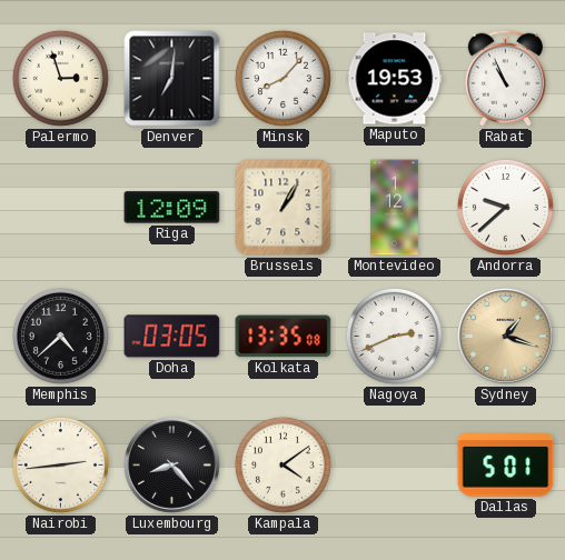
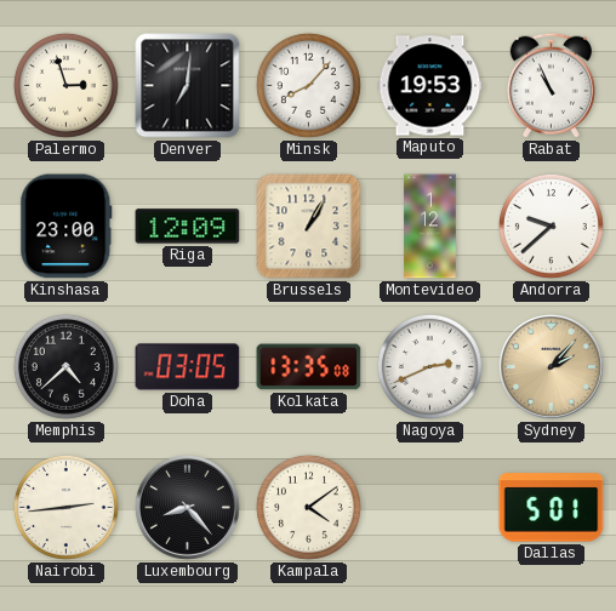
Kinshasa: none -> 23:00
Sydney: 1:18 -> 2:07
